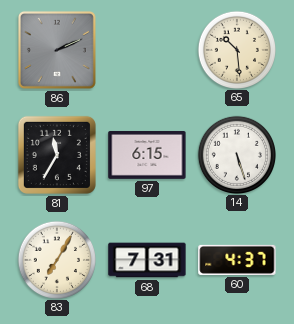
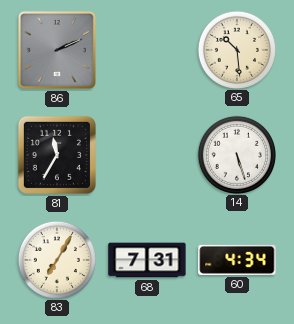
97: 6:15 -> none
60: 4:37 -> 4:34
